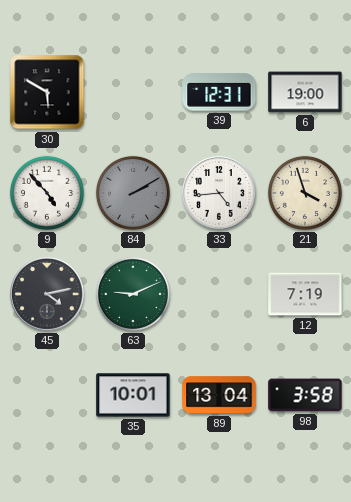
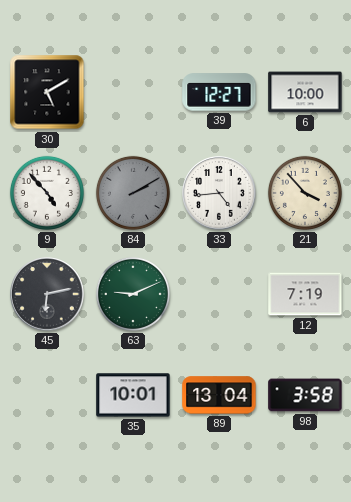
30: 5:50 -> 5:10
39: 12:31 -> 12:27
6: 19:00 -> 10:00
21: 3:57 -> 3:53
45: 4:13 -> 6:13
